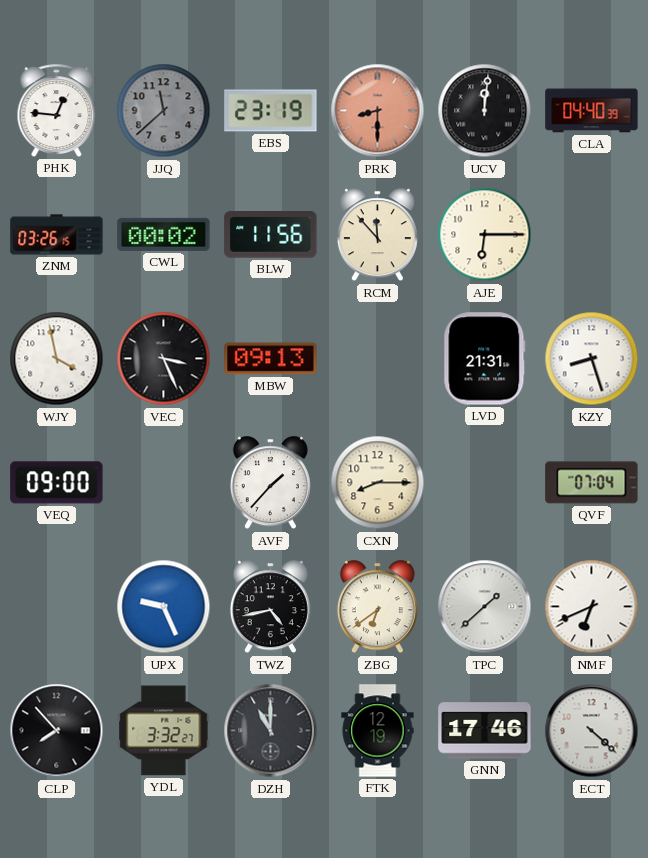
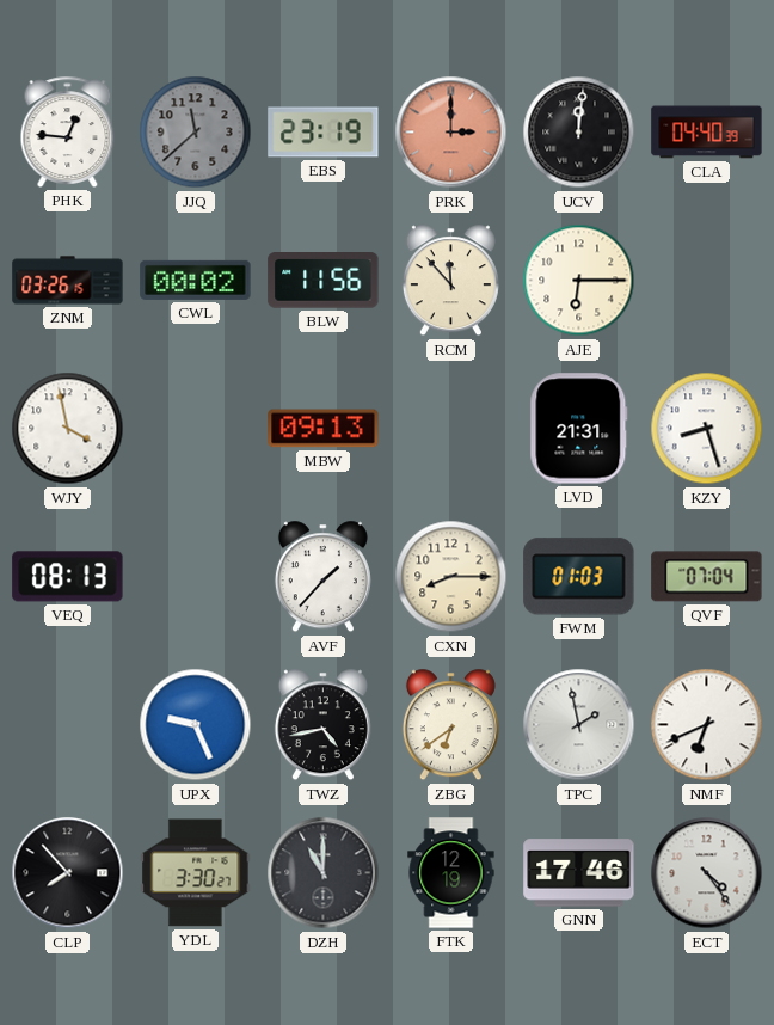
PRK: 8:30 -> 3:00
VEC: 3:26 -> none
VEQ: 09:00 -> 08:13
FWM: none -> 01:03
TPC: 1:38 -> 1:58
YDL: 3:32 -> 3:30
ECT: 4:22 -> 4:24
